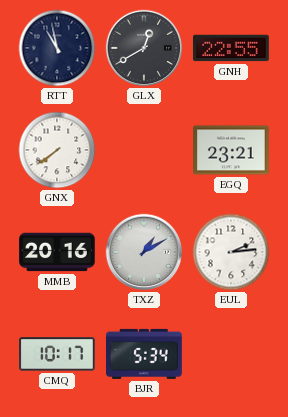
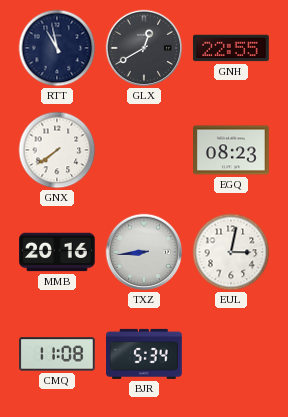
EGQ: 23:21 -> 08:23
TXZ: 1:10 -> 8:44
EUL: 2:14 -> 3:02
CMQ: 10:17 -> 11:08
